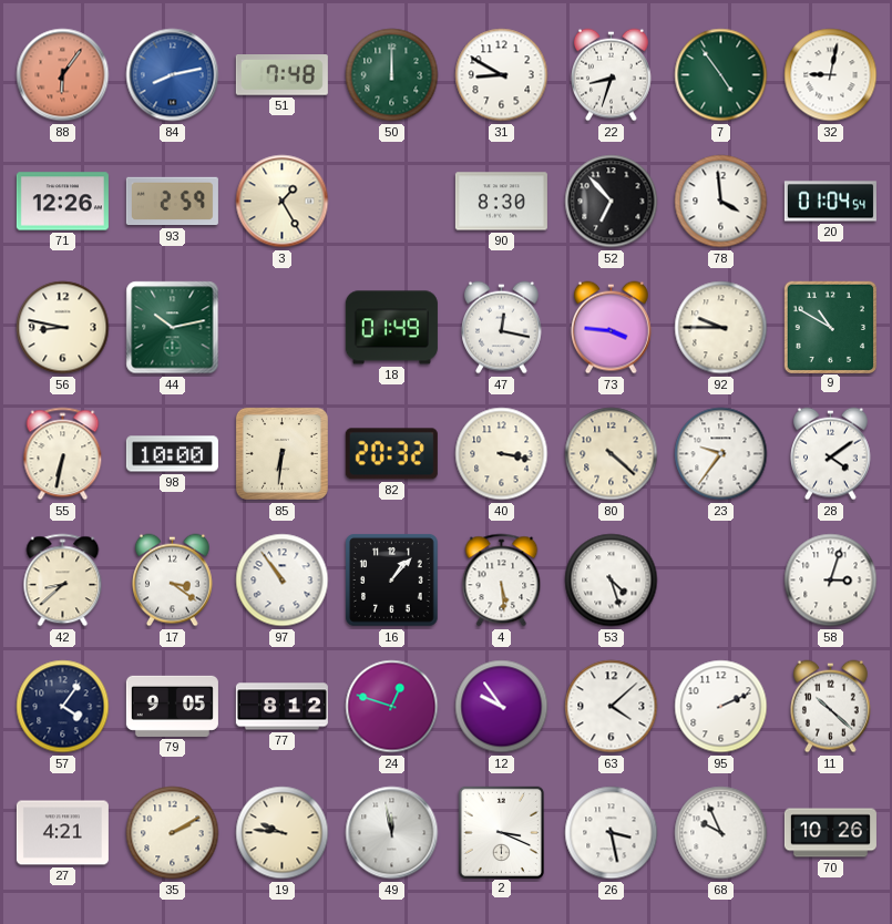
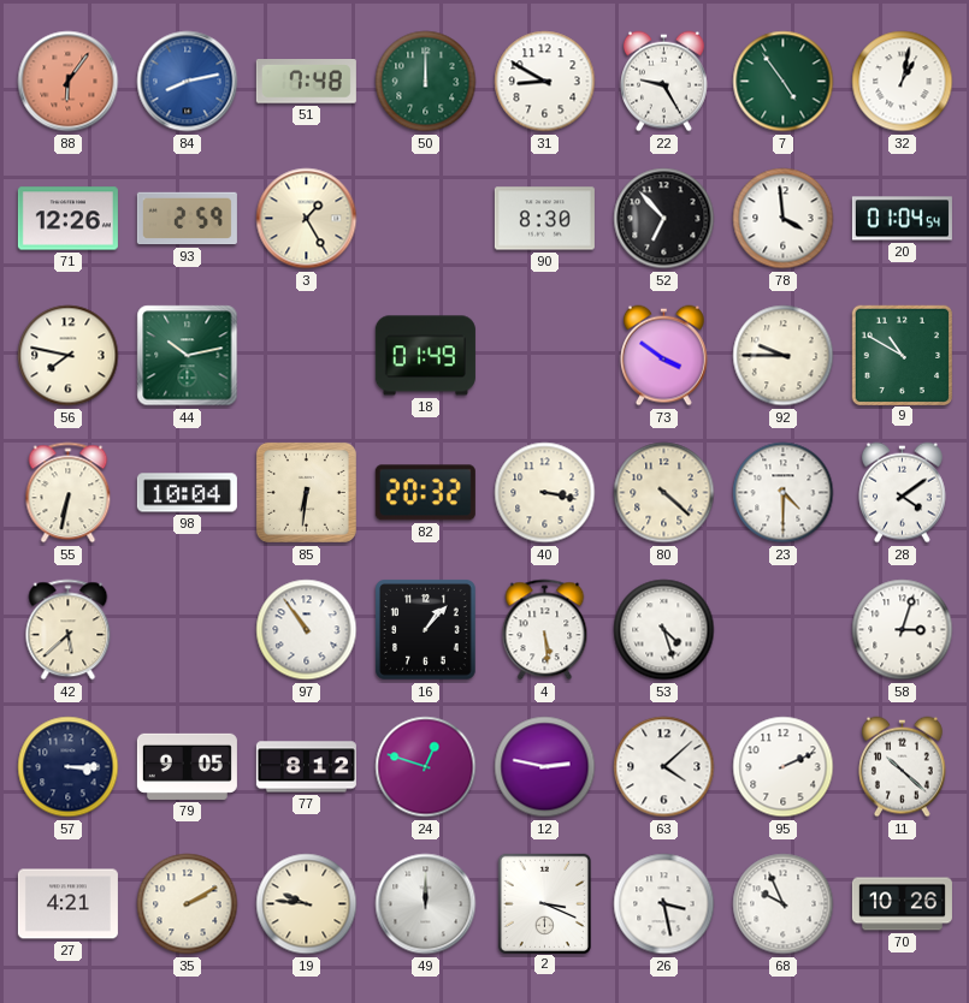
22: 8:33 -> 9:25
32: 9:02 -> 1:02
56: 8:47 -> 7:47
47: 12:17 -> none
73: 3:46 -> 3:51
98: 10:00 -> 10:04
23: 9:36 -> 4:30
42: 8:38 -> 5:38
17: 3:21 -> none
57: 4:06 -> 3:15
12: 9:54 -> 2:47
49: 11:58 -> 12:00
